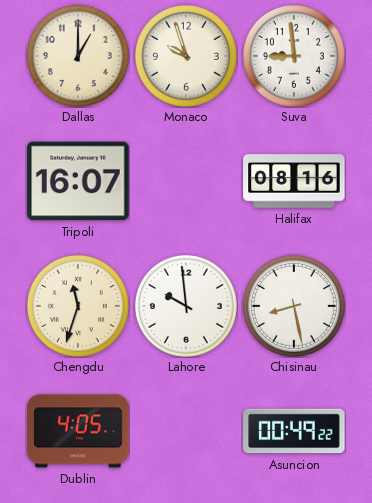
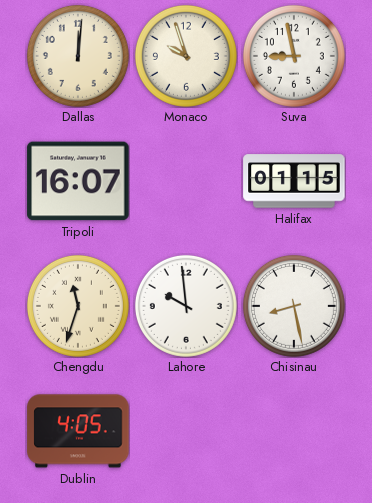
Dallas: 1:00 -> 12:01
Suva: 8:59 -> 8:58
Halifax: 08:16 -> 01:15
Asuncion: 00:49 -> none
